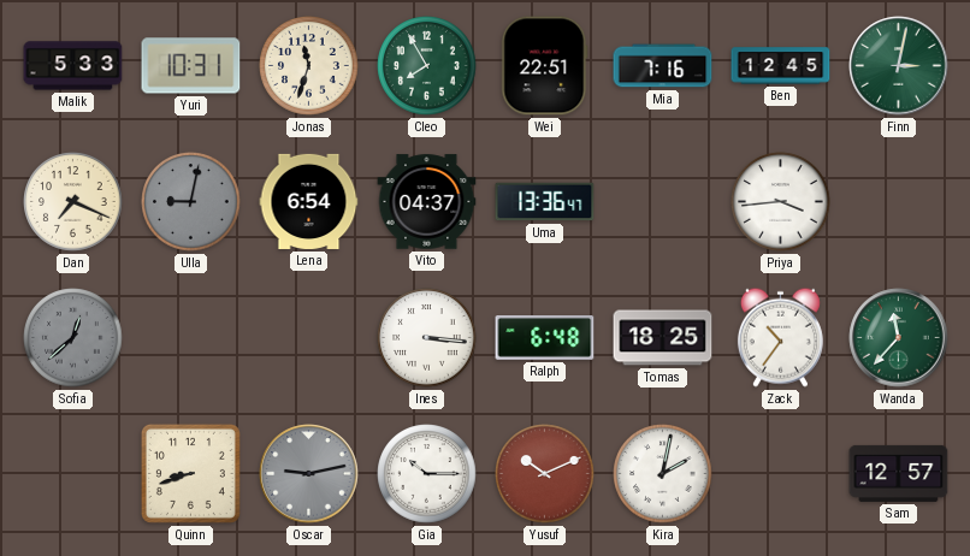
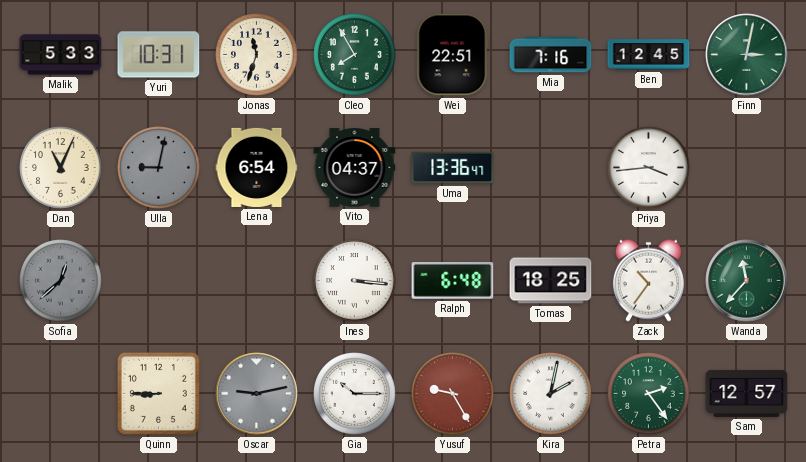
Dan: 7:19 -> 11:04
Quinn: 8:42 -> 8:45
Yusuf: 10:11 -> 9:25
Petra: none -> 2:24
